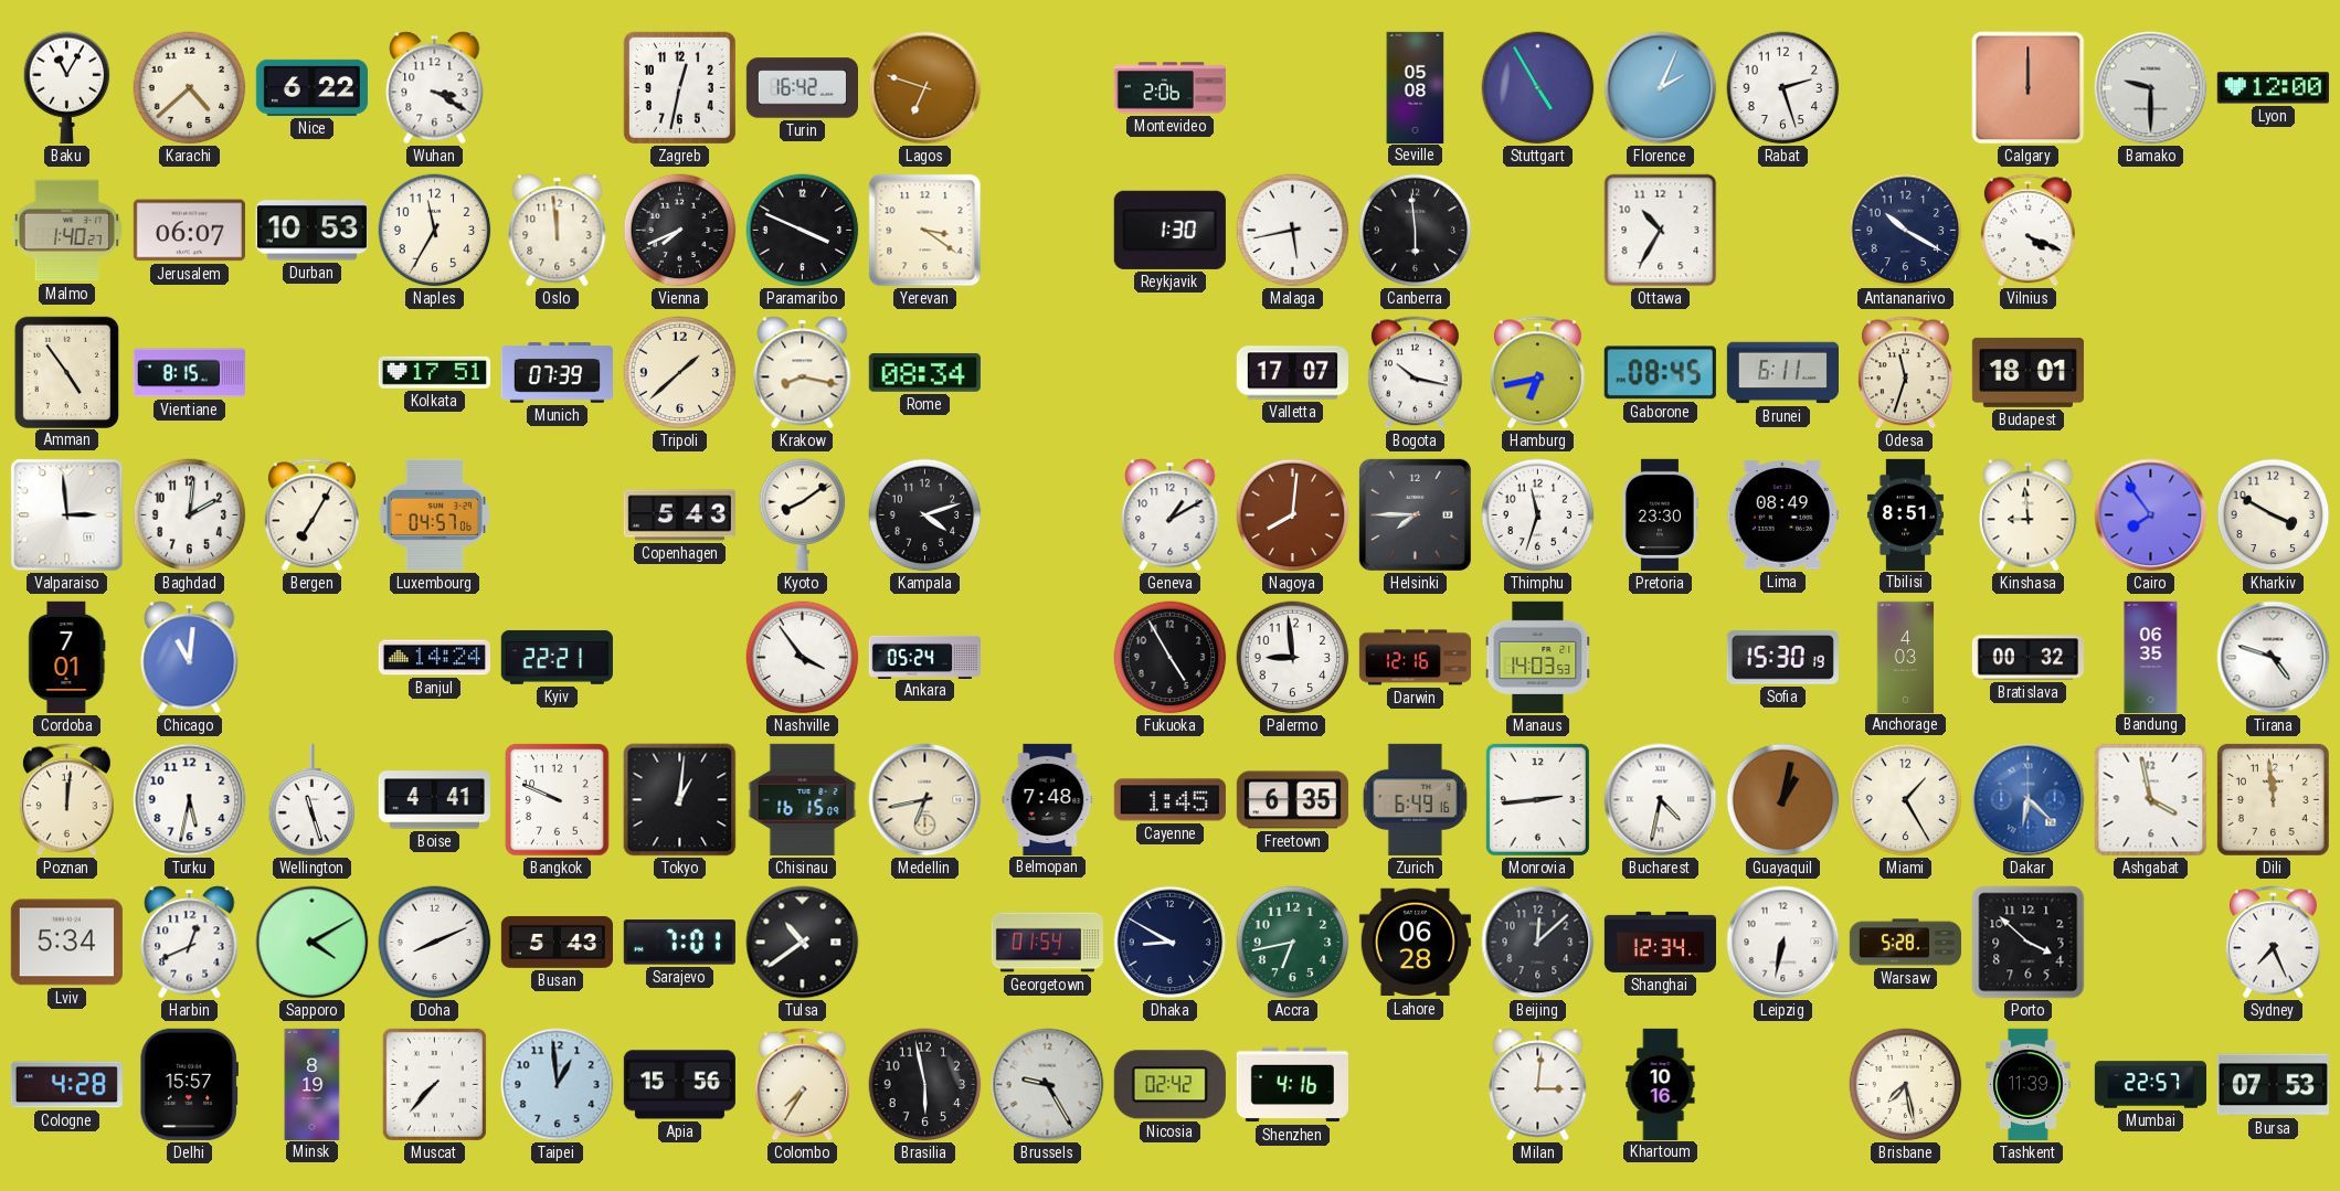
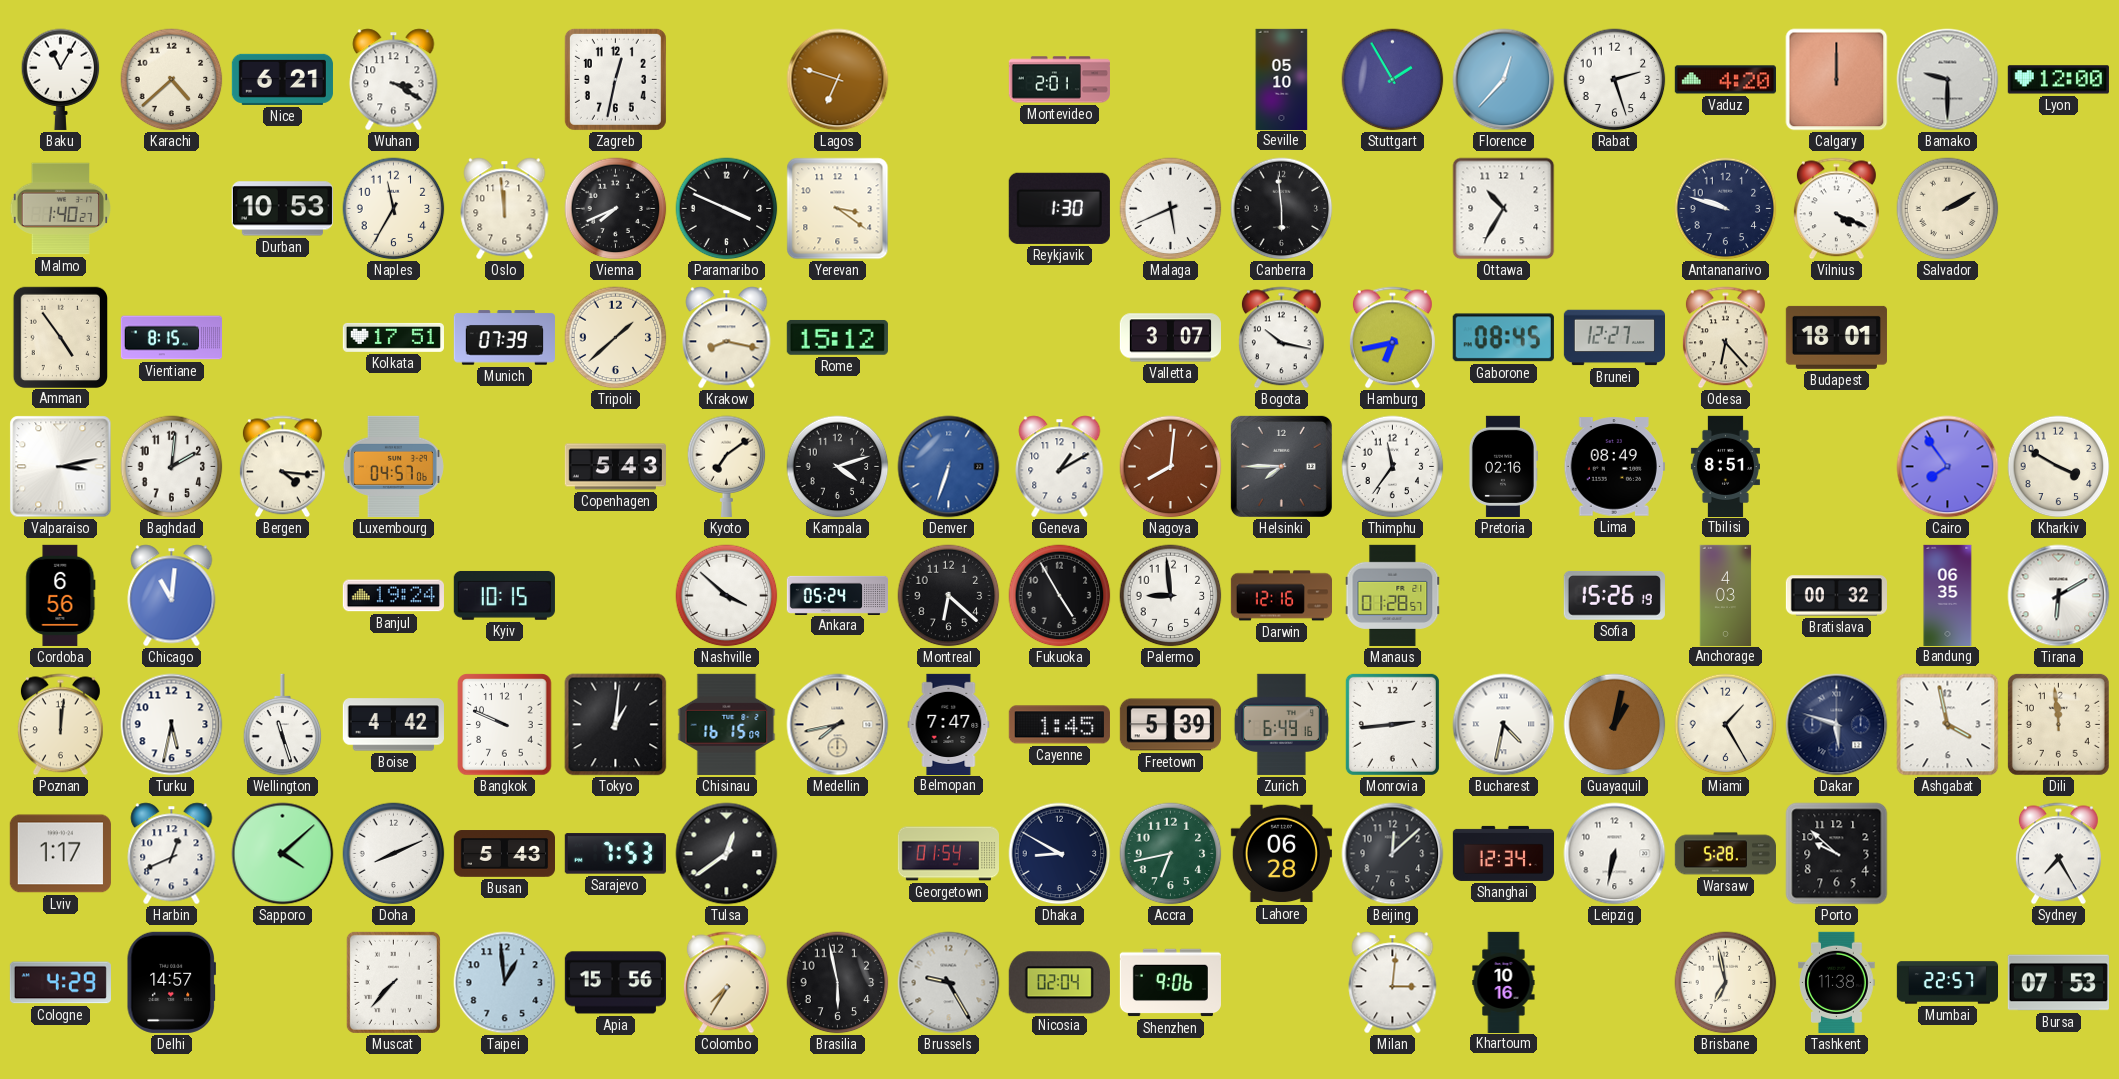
Nice: 6:22 -> 6:21
Turin: 16:42 -> none
Montevideo: 2:06 -> 2:01
Seville: 05:08 -> 05:10
Stuttgart: 4:55 -> 1:55
Florence: 2:04 -> 12:37
Vaduz: none -> 4:20
Jerusalem: 06:07 -> none
Malaga: 5:43 -> 5:41
Antananarivo: 10:20 -> 9:48
Salvador: none -> 2:10
Rome: 08:34 -> 15:12
Valletta: 17:07 -> 3:07
Brunei: 6:11 -> 12:27
Odesa: 11:33 -> 6:23
Valparaiso: 2:59 -> 3:13
Bergen: 7:05 -> 4:16
Kyoto: 8:09 -> 7:09
Denver: none -> 6:33
Thimphu: 11:33 -> 11:36
Pretoria: 23:30 -> 02:16
Kinshasa: 8:59 -> none
Cordoba: 7:01 -> 6:56
Banjul: 14:24 -> 19:24
Kyiv: 22:21 -> 10:15
Nashville: 3:54 -> 3:52
Montreal: none -> 6:22
Manaus: 14:03 -> 01:28
Sofia: 15:30 -> 15:26
Tirana: 4:48 -> 6:10
Boise: 4:41 -> 4:42
Medellin: 6:43 -> 7:43
Belmopan: 7:48 -> 7:47
Freetown: 6:35 -> 5:39
Dakar: 6:22 -> 5:48
Dakar dial: blue -> navy
Lviv: 5:34 -> 1:17
Sapporo: 4:10 -> 4:08
Sarajevo: 7:01 -> 7:53
Tulsa: 10:39 -> 12:39
Porto: 3:52 -> 9:52
Sydney: 7:26 -> 7:25
Cologne: 4:28 -> 4:29
Delhi: 15:57 -> 14:57
Minsk: 8:19 -> none
Nicosia: 02:42 -> 02:04
Shenzhen: 4:16 -> 9:06
Brisbane: 7:28 -> 6:58
Tashkent: 11:39 -> 11:38
